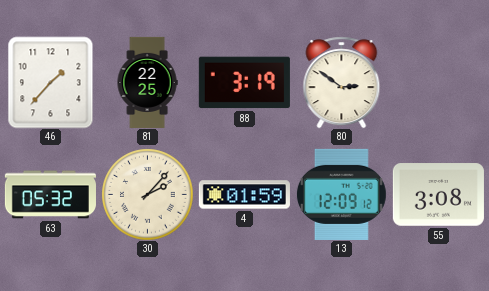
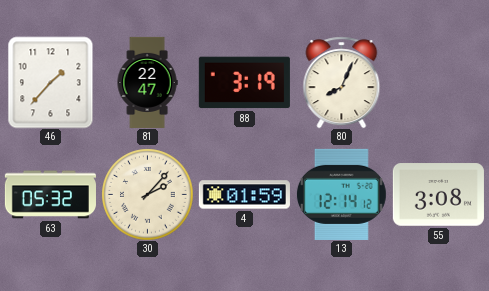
81: 22:25 -> 22:47
80: 2:51 -> 8:04
13: 12:09 -> 12:14
